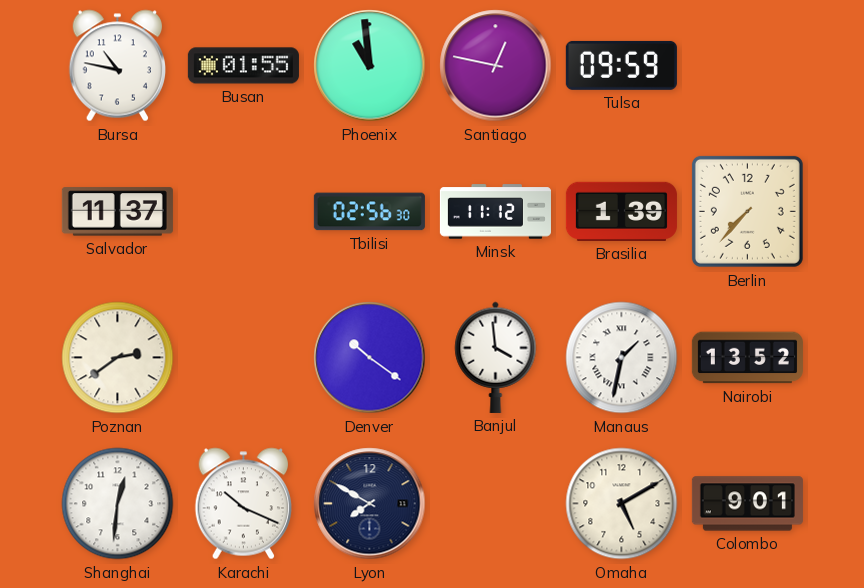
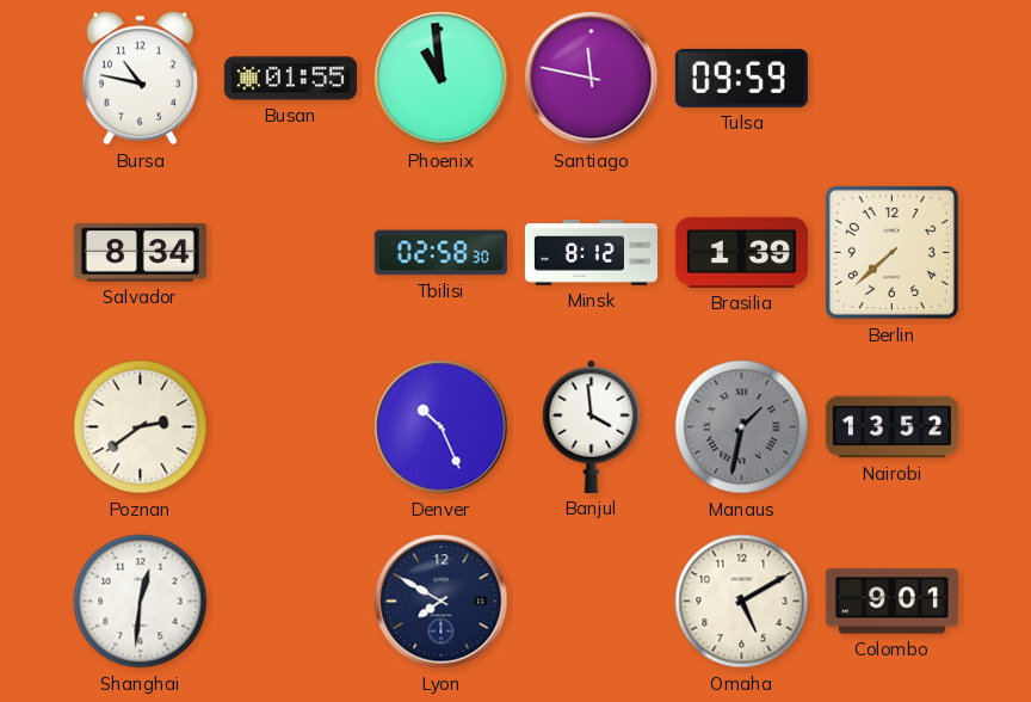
Santiago: 12:47 -> 11:47
Salvador: 11:37 -> 8:34
Tbilisi: 02:56 -> 02:58
Minsk: 11:12 -> 8:12
Berlin: 7:37 -> 7:38
Denver: 10:21 -> 10:26
Manaus dial: white -> grey
Karachi: 10:19 -> none
